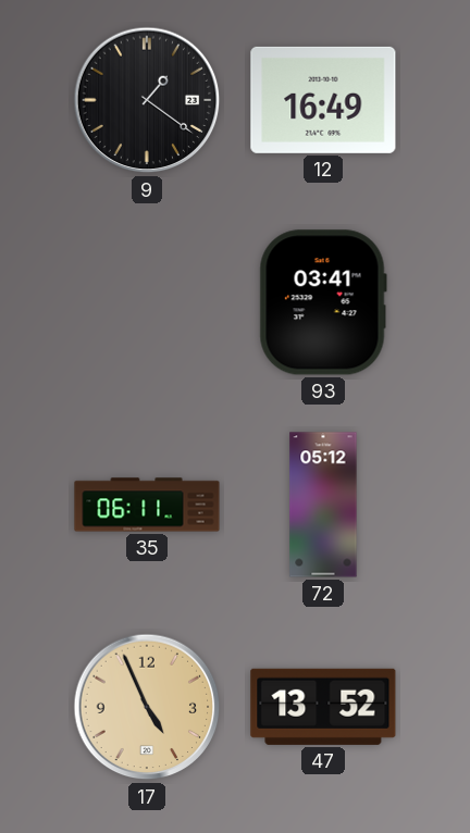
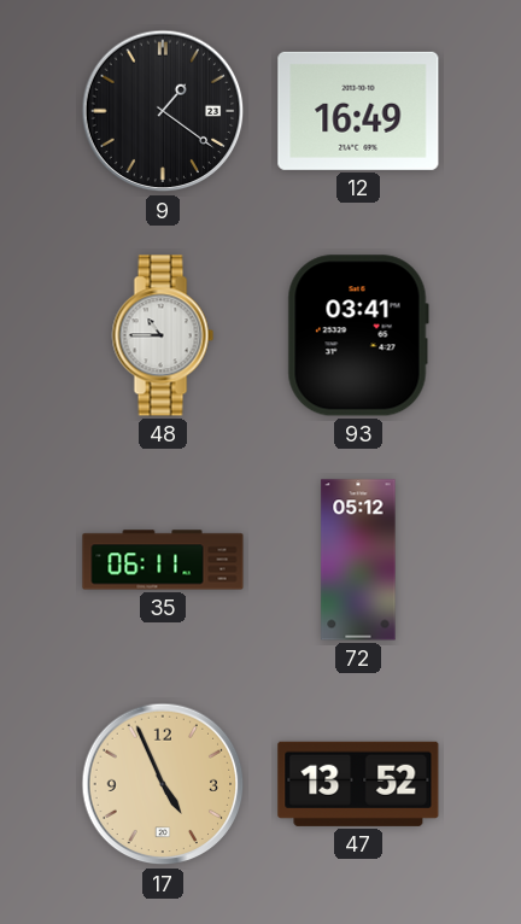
48: none -> 10:45
